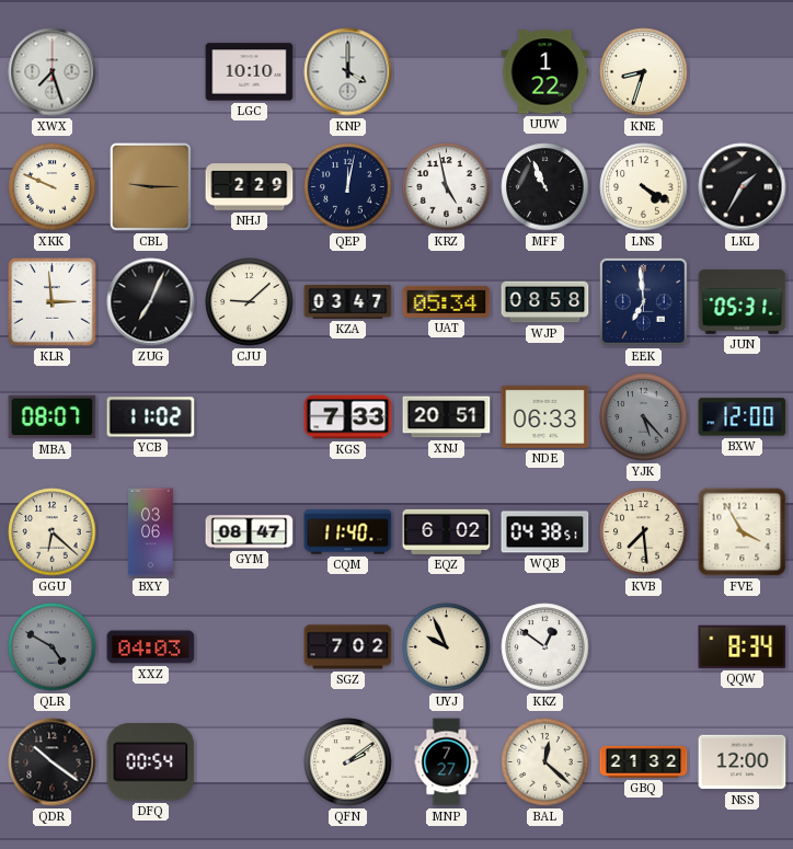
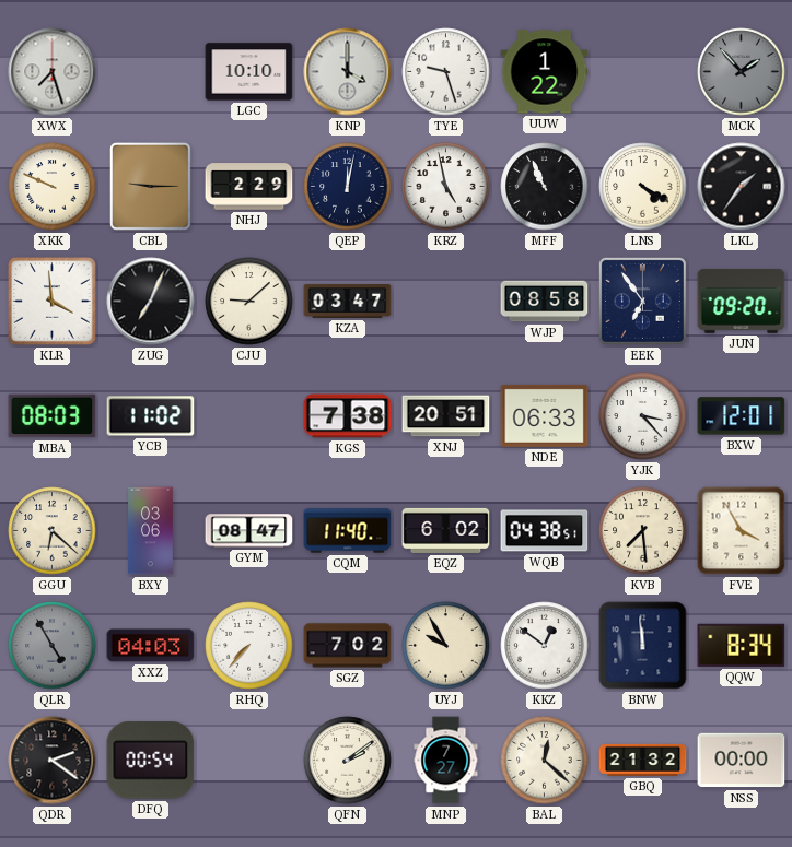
TYE: none -> 9:27
KNE: 8:33 -> none
MCK: none -> 1:53
LKL: 1:35 -> 1:36
KLR: 2:59 -> 3:59
UAT: 05:34 -> none
EEK: 6:59 -> 6:54
JUN: 05:31 -> 09:20
MBA: 08:07 -> 08:03
KGS: 7:33 -> 7:38
YJK: 5:23 -> 3:23
YJK dial: grey -> white
BXW: 12:00 -> 12:01
QLR: 4:50 -> 4:55
RHQ: none -> 7:37
UYJ: 9:56 -> 9:55
BNW: none -> 11:59
QDR: 10:21 -> 2:21
NSS: 12:00 -> 00:00
